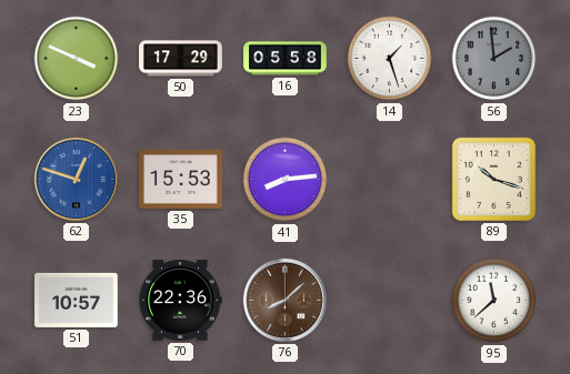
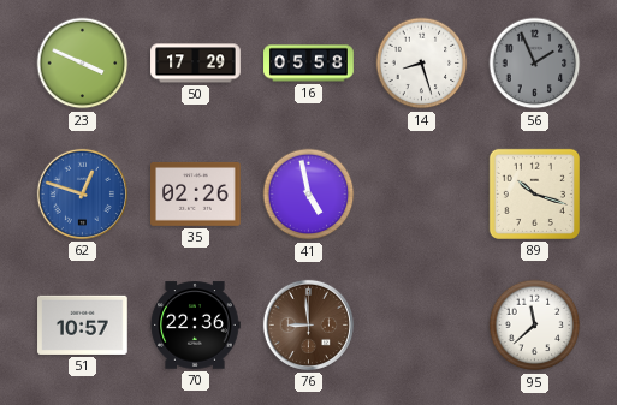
14: 1:27 -> 8:27
56: 1:59 -> 1:56
35: 15:53 -> 02:26
41: 8:14 -> 4:58
76: 8:08 -> 8:59
